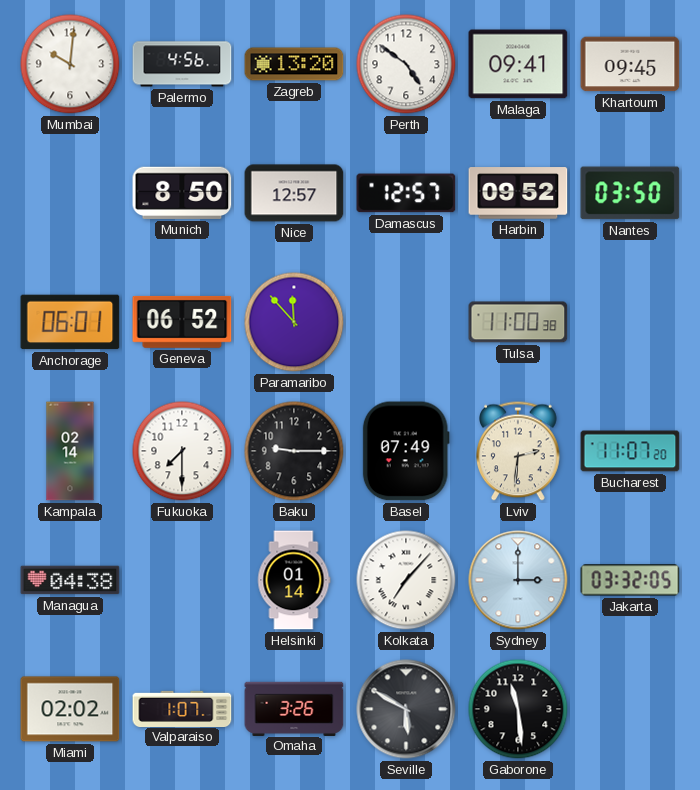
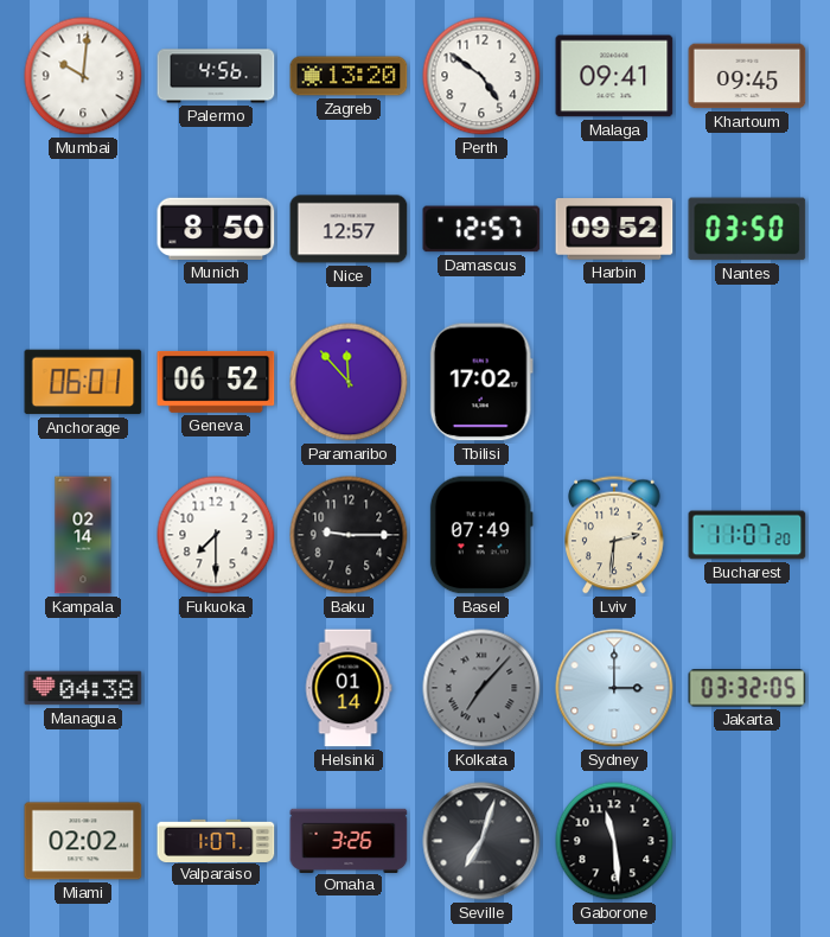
Tbilisi: none -> 17:02
Tulsa: 11:00 -> none
Kolkata dial: white -> grey
Seville: 5:50 -> 7:03
